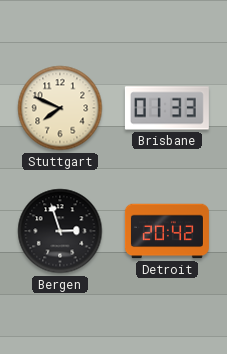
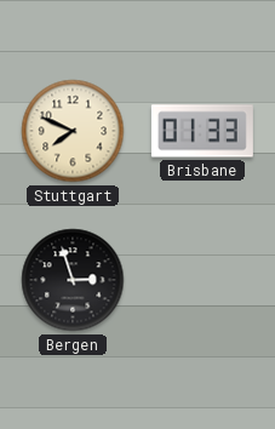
Detroit: 20:42 -> none
